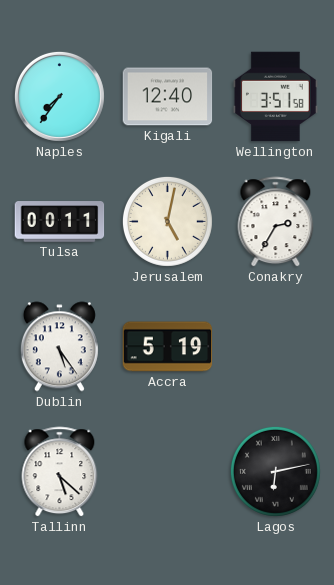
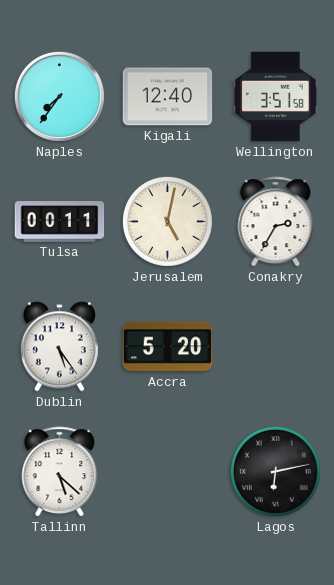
Accra: 5:19 -> 5:20
